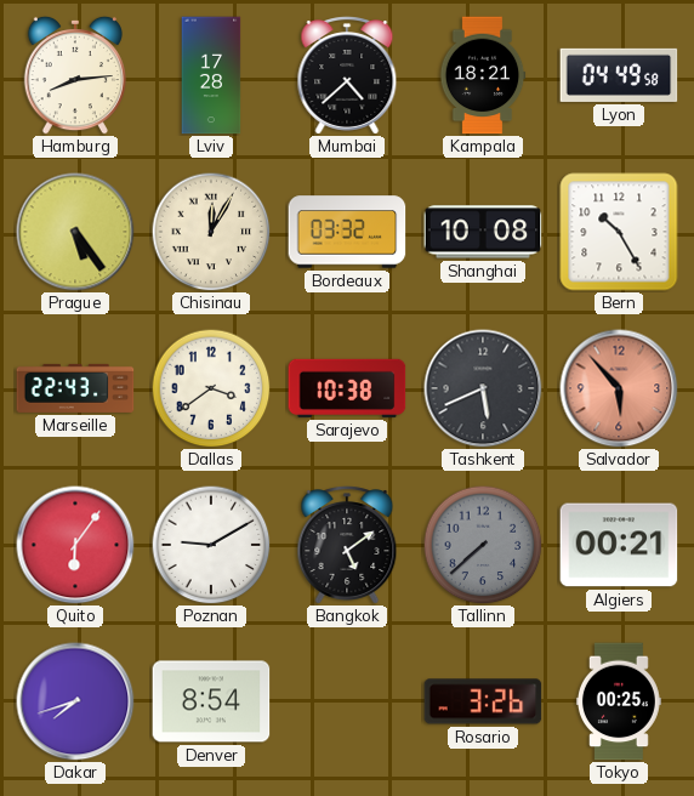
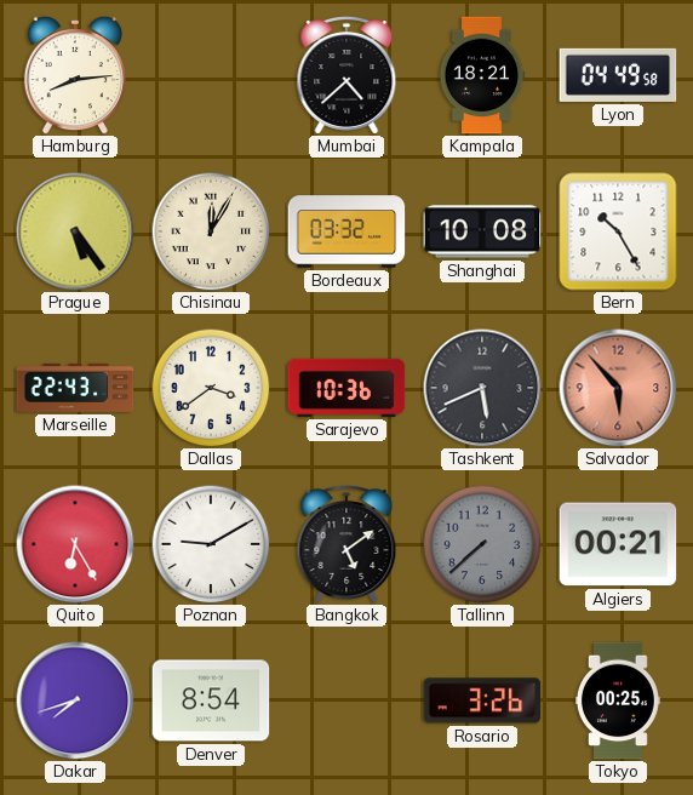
Lviv: 17:28 -> none
Sarajevo: 10:38 -> 10:36
Quito: 6:06 -> 6:25
